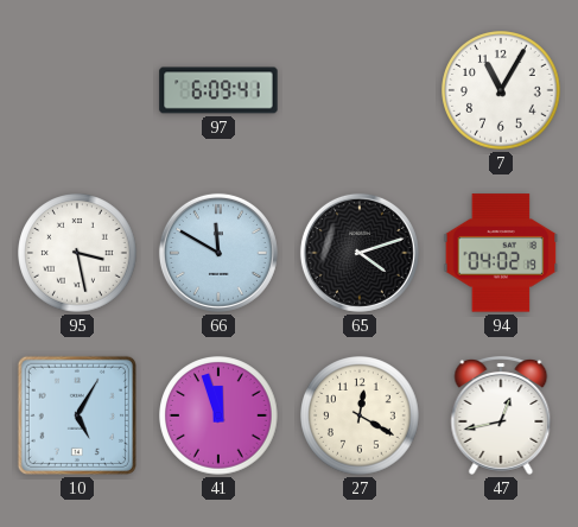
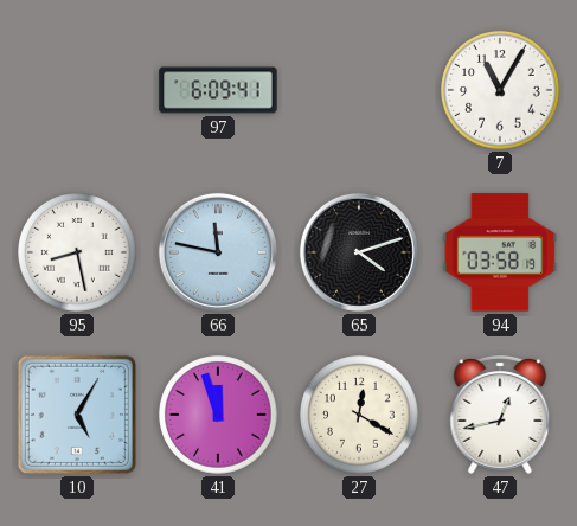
95: 3:28 -> 8:28
66: 11:50 -> 11:47
94: 04:02 -> 03:58
